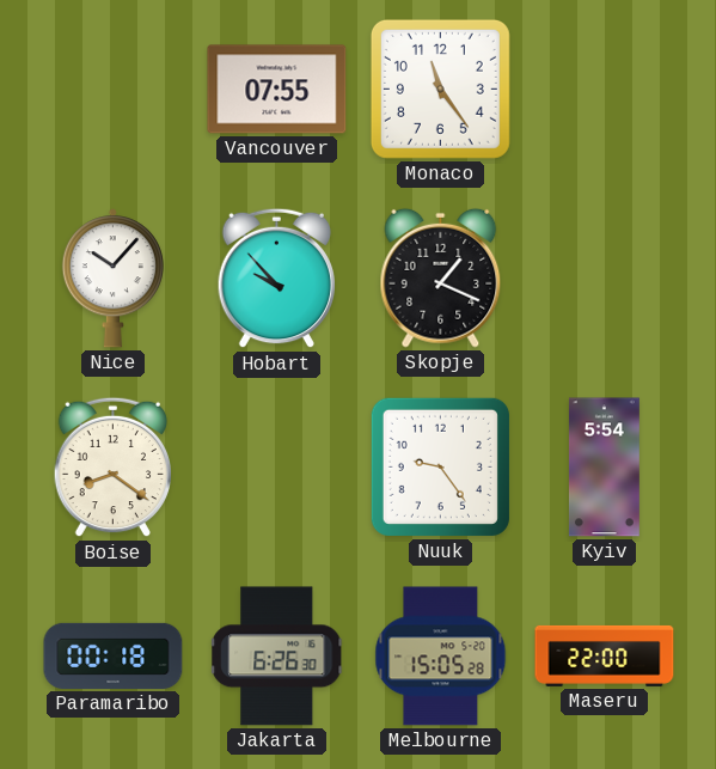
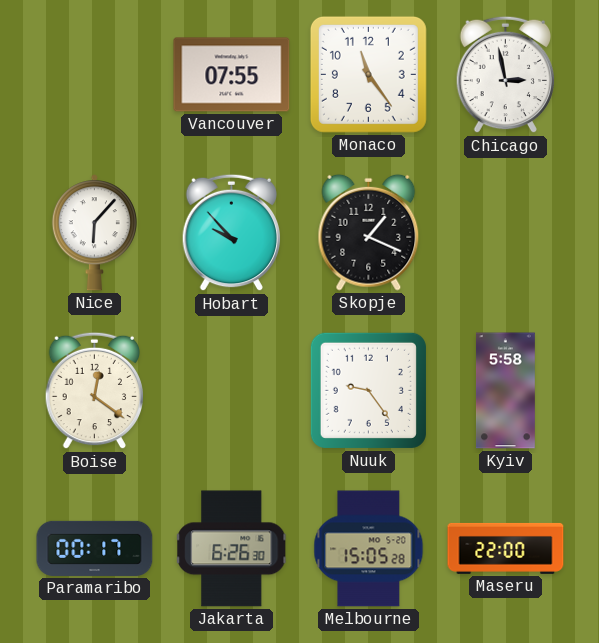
Chicago: none -> 2:58
Nice: 10:07 -> 6:07
Boise: 8:21 -> 12:21
Kyiv: 5:54 -> 5:58
Paramaribo: 00:18 -> 00:17
